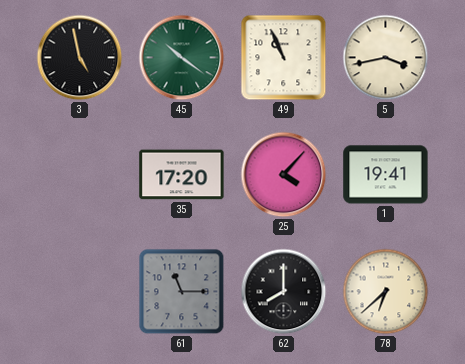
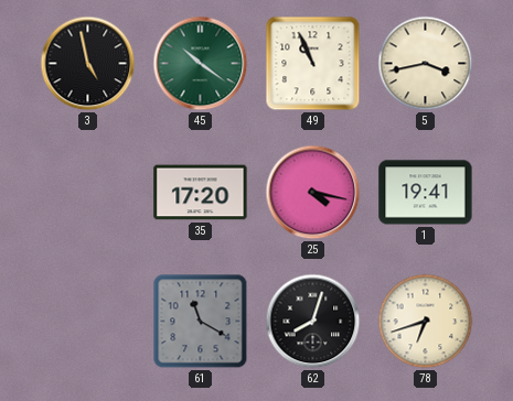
25: 4:07 -> 4:17
61: 11:15 -> 11:20
62: 8:00 -> 8:03
78: 6:38 -> 6:42
